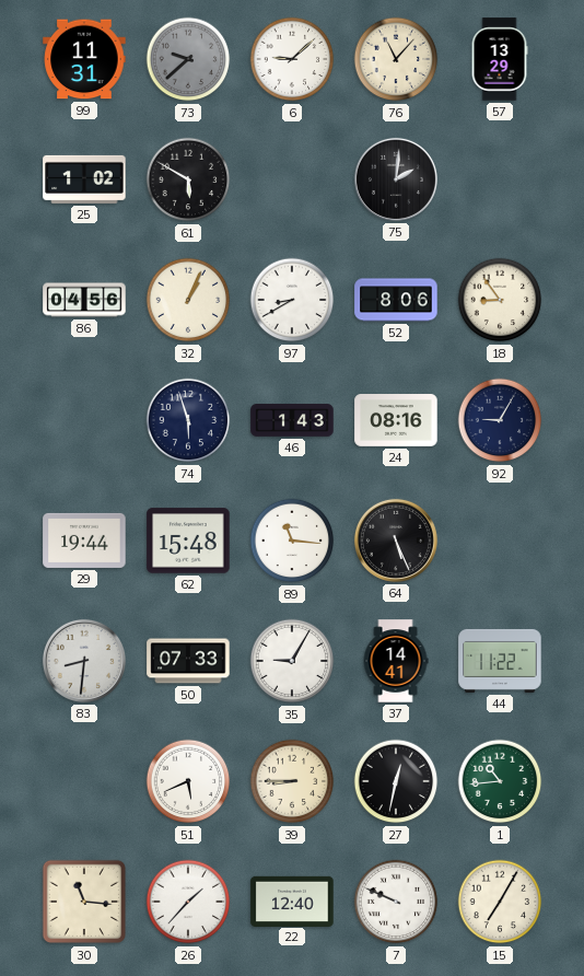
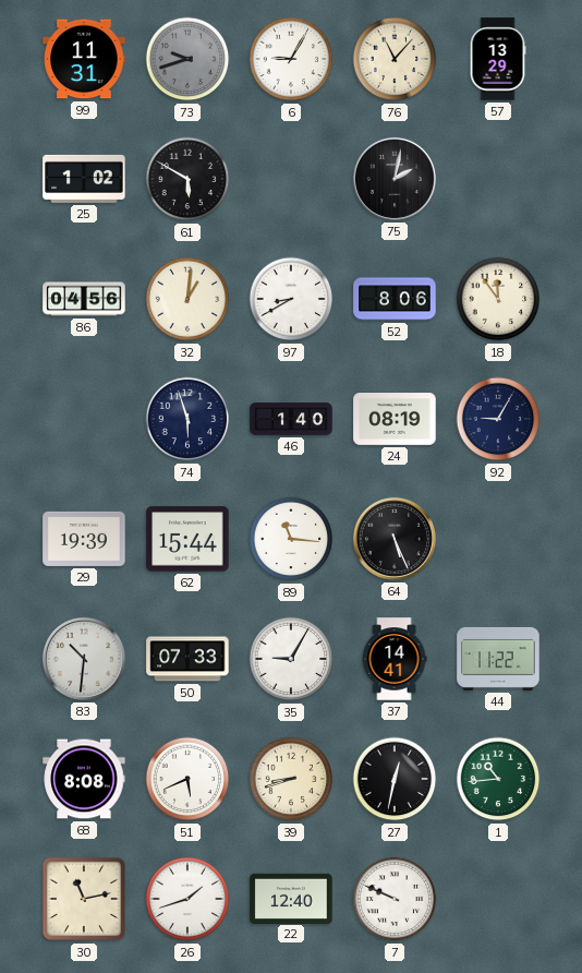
73: 9:38 -> 9:42
6: 9:08 -> 9:05
75: 2:01 -> 2:02
32: 1:04 -> 1:01
18: 8:54 -> 11:54
46: 1:43 -> 1:40
24: 08:16 -> 08:19
29: 19:44 -> 19:39
62: 15:48 -> 15:44
83: 8:31 -> 10:31
68: none -> 8:08
39: 8:45 -> 8:42
30: 11:16 -> 11:13
26: 1:37 -> 1:42
15: 7:05 -> none
